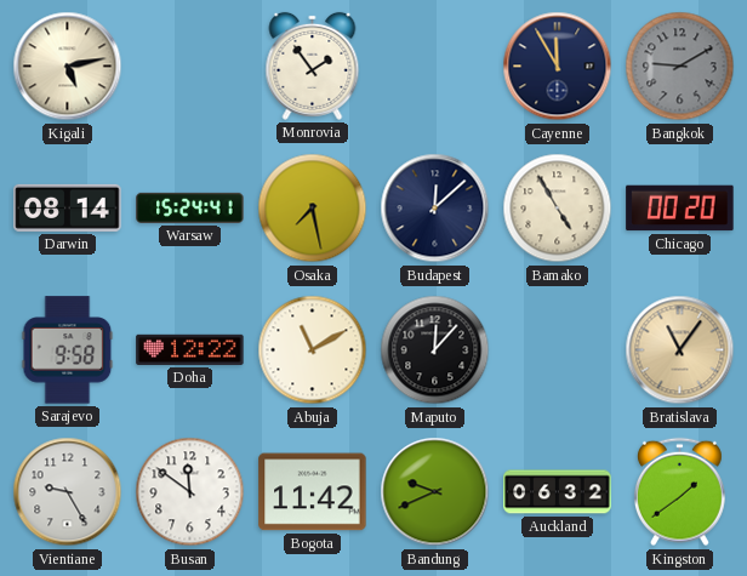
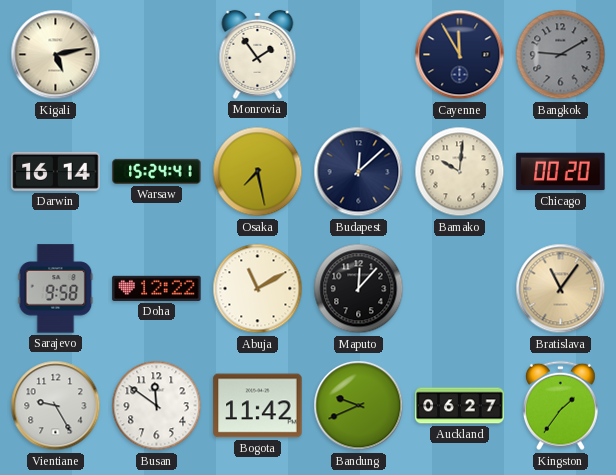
Darwin: 08:14 -> 16:14
Bamako: 4:55 -> 10:01
Auckland: 06:32 -> 06:27
Kingston: 1:39 -> 1:36
